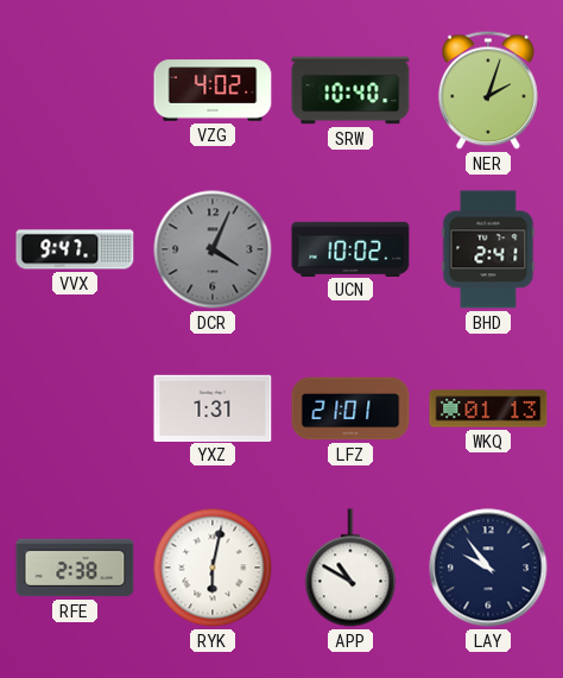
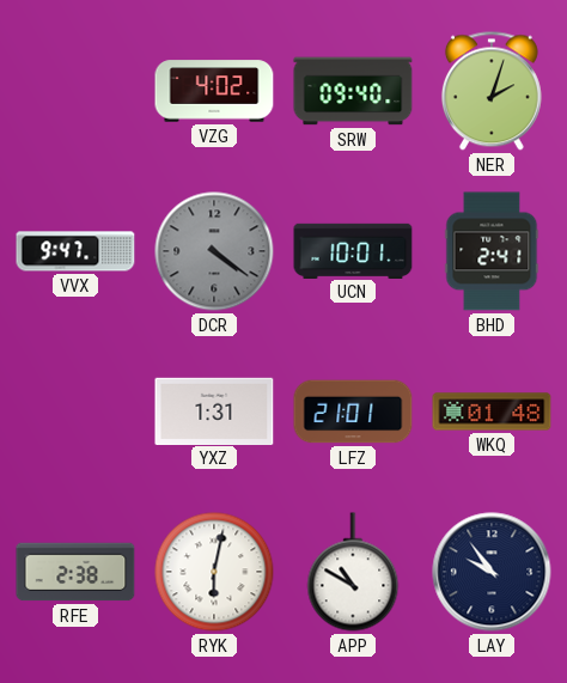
SRW: 10:40 -> 09:40
DCR: 4:04 -> 4:21
UCN: 10:02 -> 10:01
WKQ: 01:13 -> 01:48
